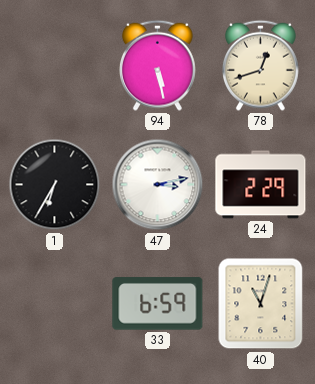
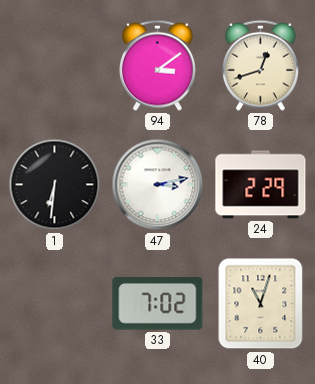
94: 5:28 -> 3:09
1: 6:35 -> 6:31
33: 6:59 -> 7:02
